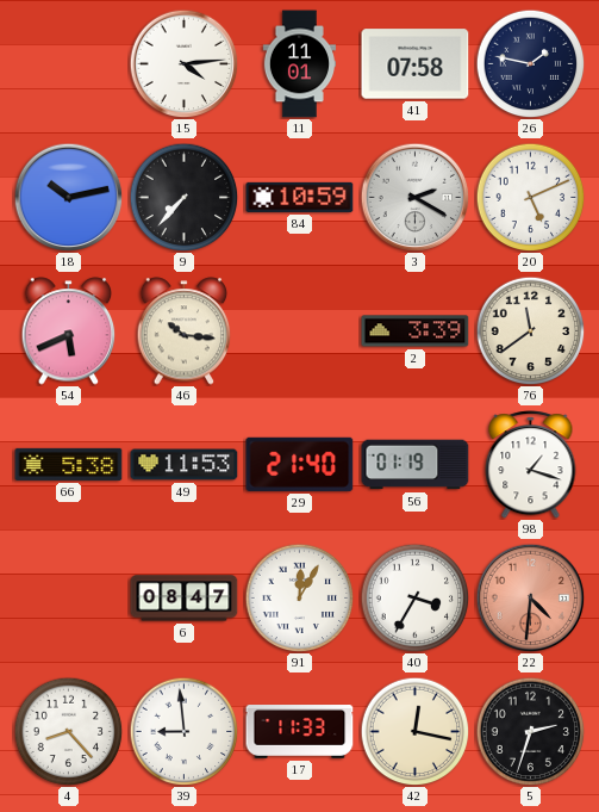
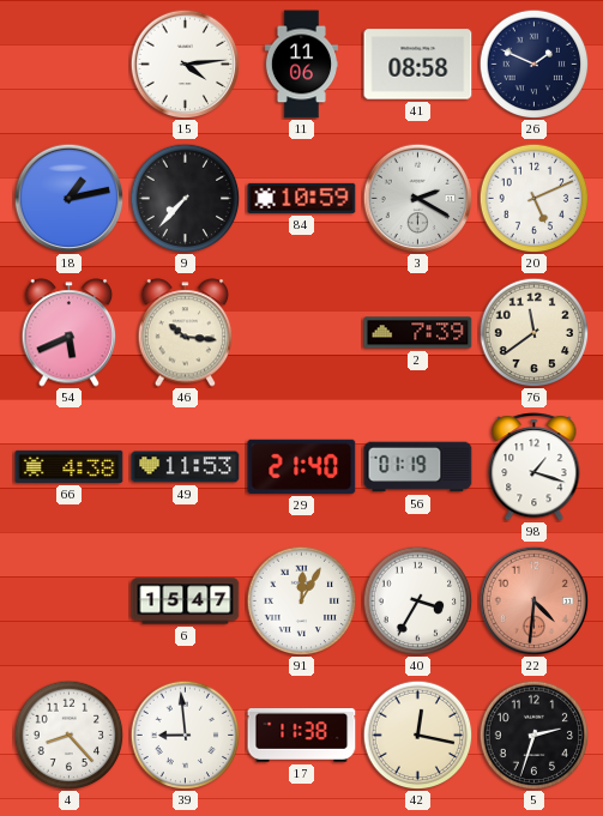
11: 11:01 -> 11:06
41: 07:58 -> 08:58
26: 1:47 -> 1:49
18: 10:13 -> 1:13
2: 3:39 -> 7:39
66: 5:38 -> 4:38
6: 08:47 -> 15:47
17: 11:33 -> 11:38
